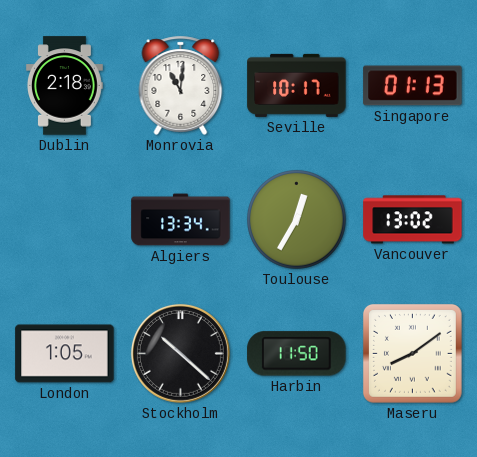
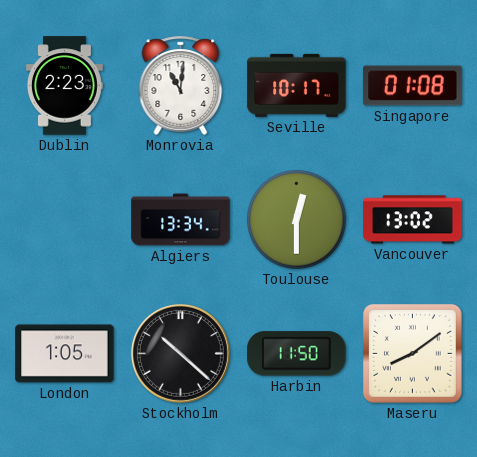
Dublin: 2:18 -> 2:23
Singapore: 01:13 -> 01:08
Toulouse: 12:35 -> 12:30
